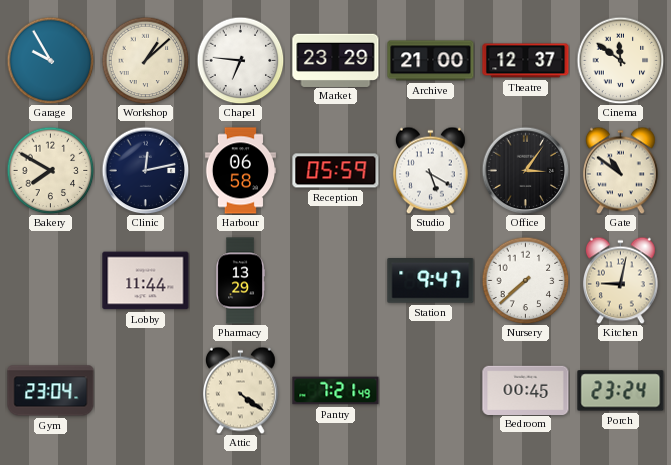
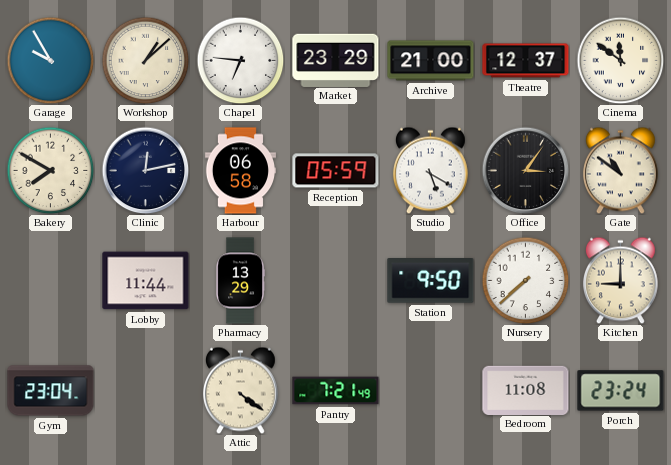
Station: 9:47 -> 9:50
Kitchen: 9:02 -> 9:00
Bedroom: 00:45 -> 11:08
